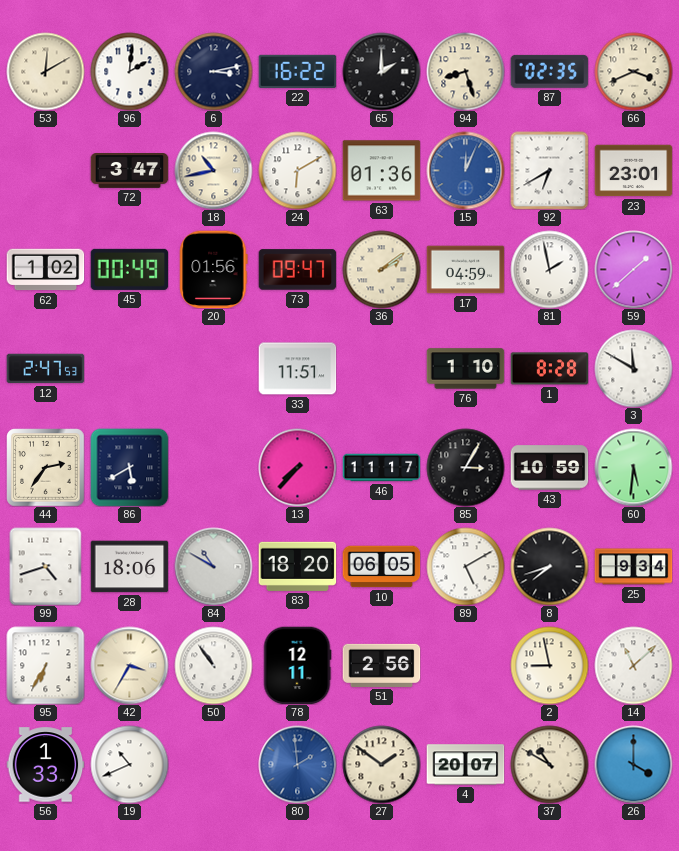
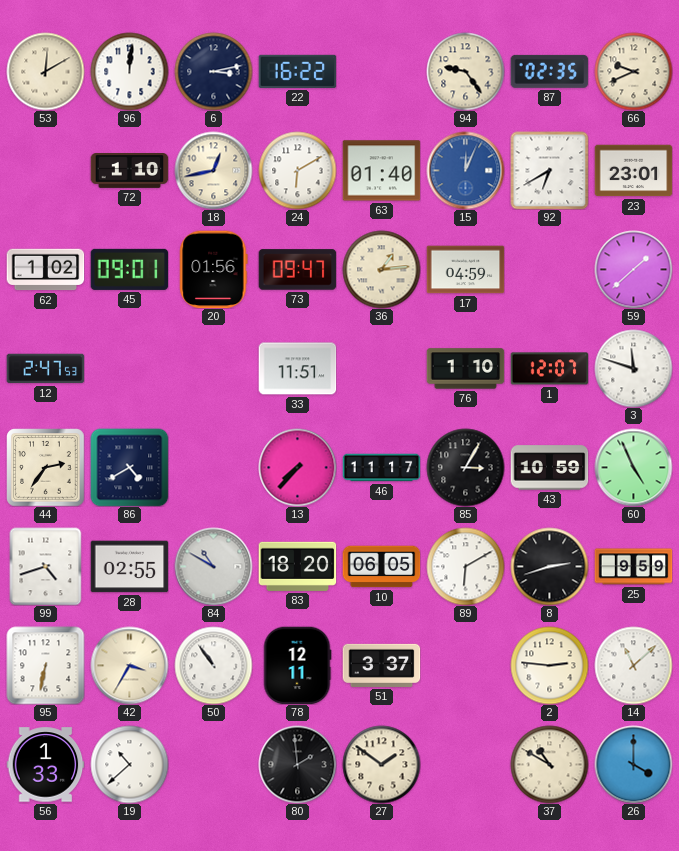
96: 2:01 -> 12:01
65: 2:00 -> none
94: 8:27 -> 9:24
66: 3:41 -> 9:41
72: 3:47 -> 1:10
18: 10:43 -> 12:43
63: 01:36 -> 01:40
45: 00:49 -> 09:01
36: 2:09 -> 1:14
81: 1:58 -> none
1: 8:28 -> 12:07
3: 11:50 -> 11:48
86: 5:40 -> 4:40
60: 5:31 -> 4:56
28: 18:06 -> 02:55
89: 5:10 -> 6:10
8: 7:42 -> 2:42
25: 9:34 -> 9:59
95: 6:35 -> 6:32
51: 2:56 -> 3:37
2: 8:58 -> 2:46
19: 10:41 -> 10:38
80 dial: blue -> black
4: 20:07 -> none
